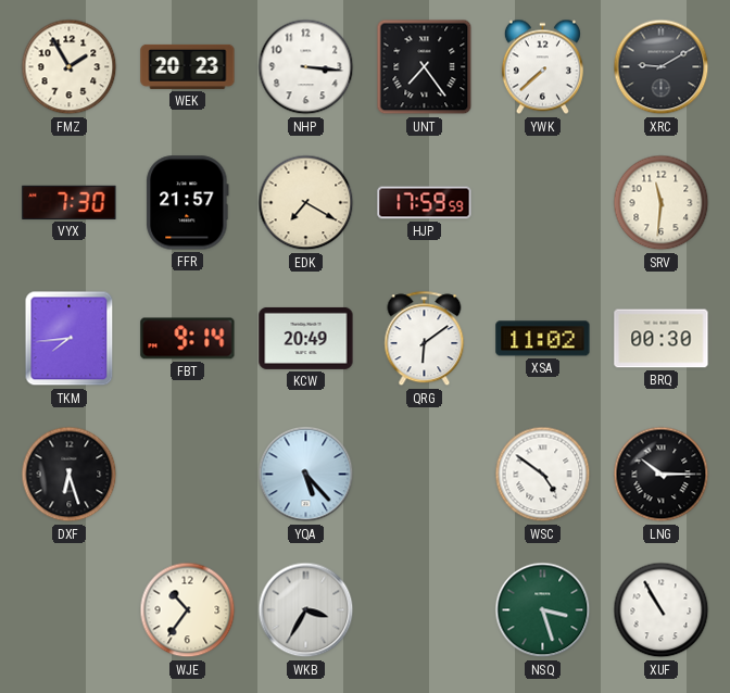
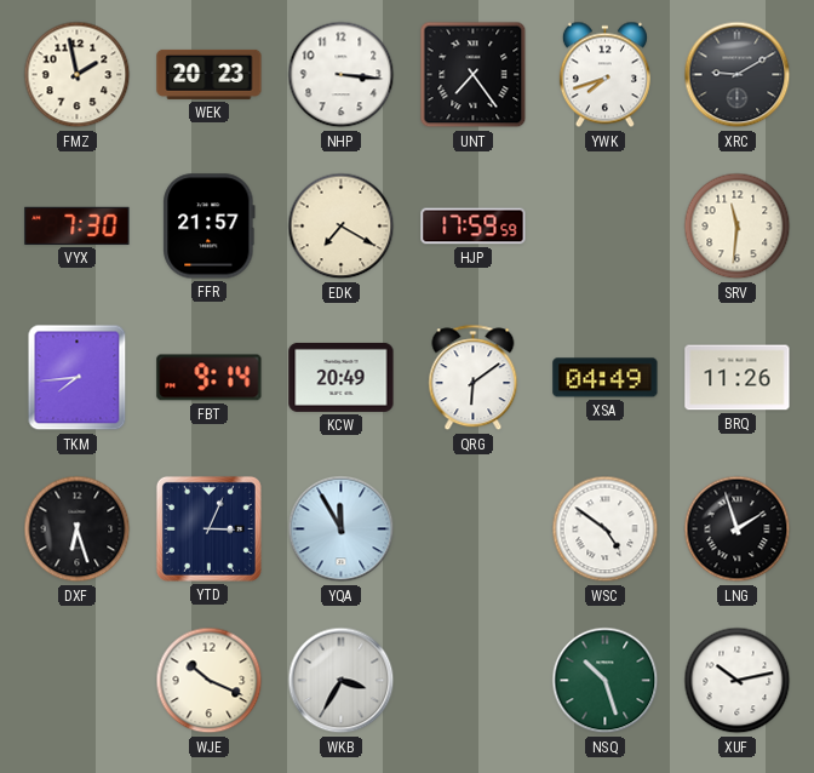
FMZ: 1:55 -> 1:58
YWK: 7:38 -> 7:42
XSA: 11:02 -> 04:49
BRQ: 00:30 -> 11:26
YTD: none -> 3:04
YQA: 5:23 -> 11:55
LNG: 10:15 -> 1:57
WJE: 10:36 -> 10:19
NSQ: 3:27 -> 10:27
XUF: 10:55 -> 10:13
